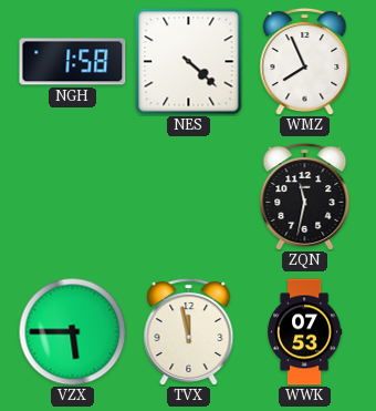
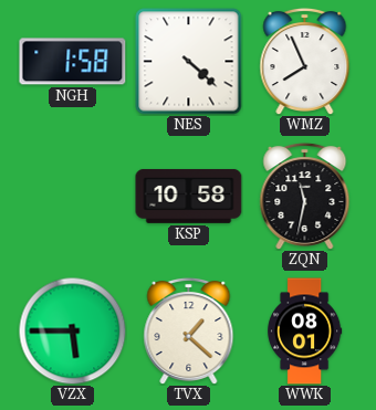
KSP: none -> 10:58
TVX: 11:58 -> 1:22
WWK: 07:53 -> 08:01
